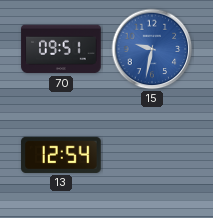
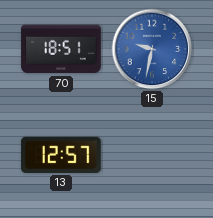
70: 09:51 -> 18:51
13: 12:54 -> 12:57
